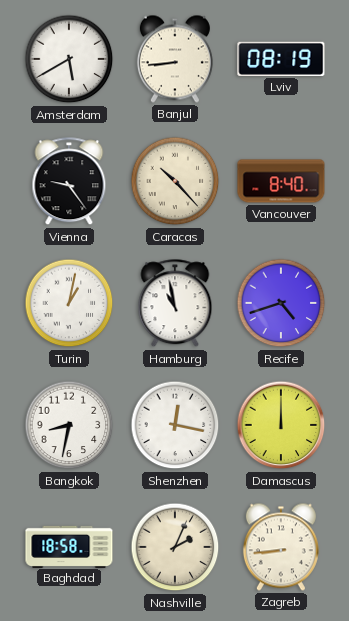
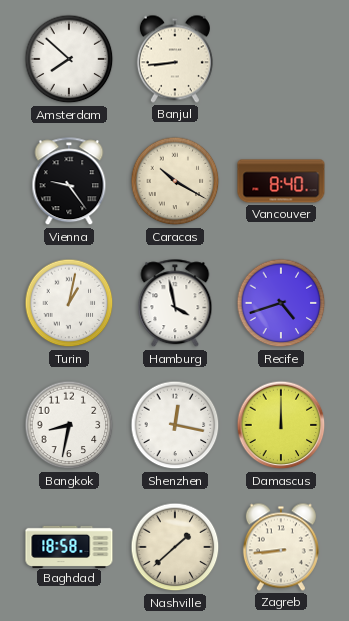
Amsterdam: 5:40 -> 7:52
Lviv: 08:19 -> none
Caracas: 10:23 -> 10:20
Hamburg: 10:58 -> 3:58
Nashville: 2:04 -> 1:38
